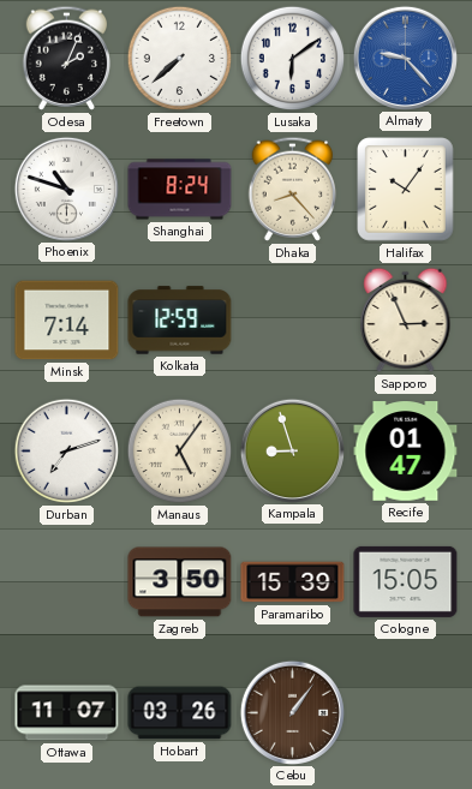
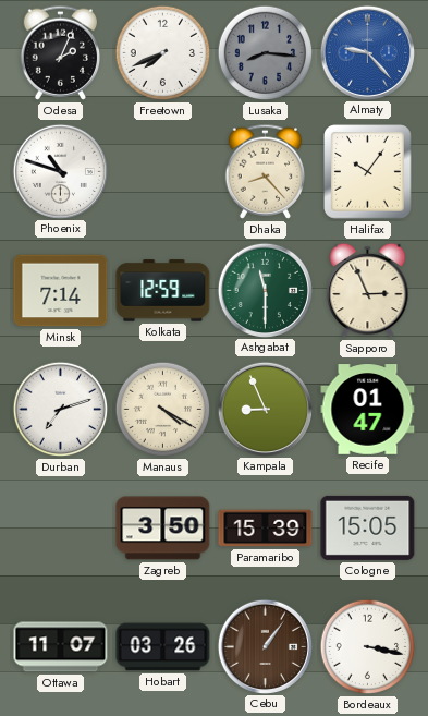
Freetown: 7:38 -> 7:41
Lusaka: 6:09 -> 8:16
Lusaka dial: white -> grey
Shanghai: 8:24 -> none
Ashgabat: none -> 11:30
Manaus: 5:06 -> 4:20
Kampala: 8:57 -> 8:56
Bordeaux: none -> 3:17
